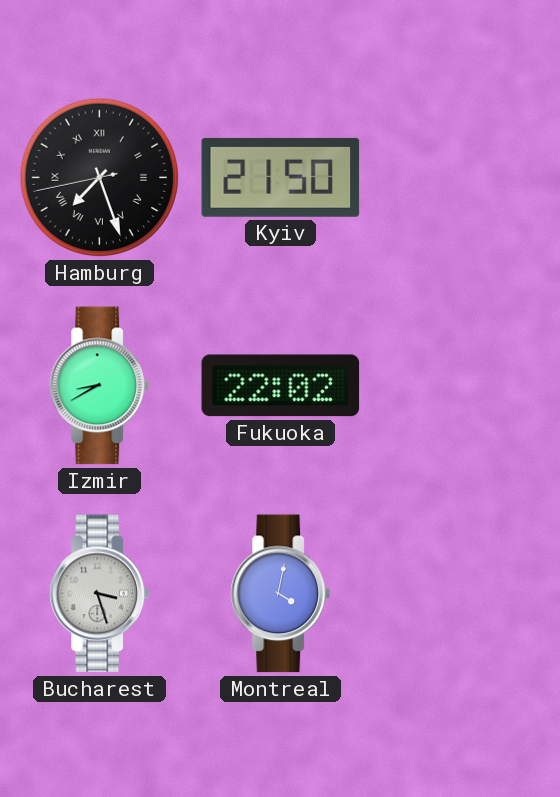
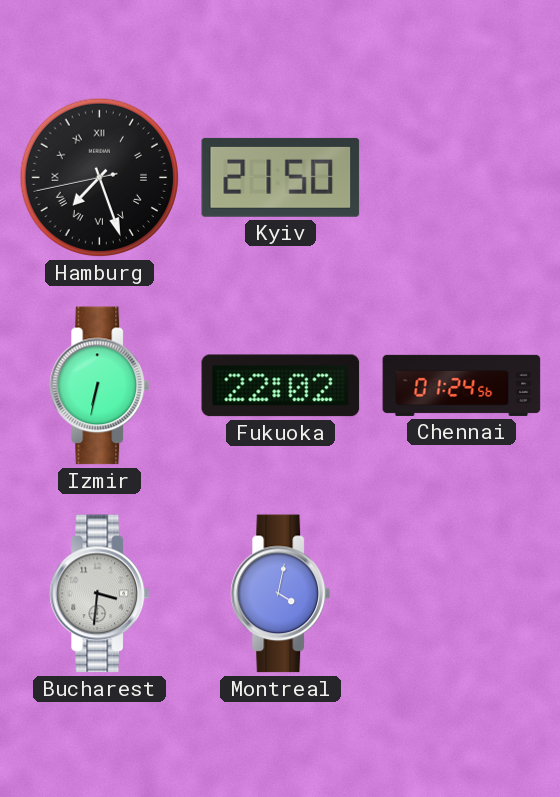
Izmir: 8:40 -> 6:32
Chennai: none -> 01:24
Bucharest: 3:27 -> 3:31
